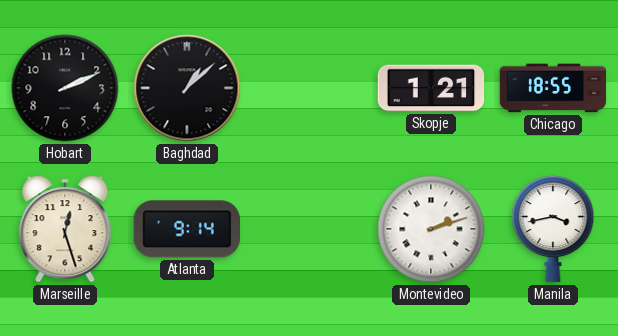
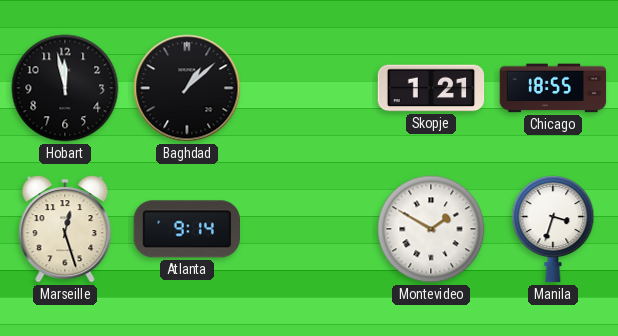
Hobart: 2:11 -> 11:58
Montevideo: 2:12 -> 1:50
Manila: 3:43 -> 3:33
